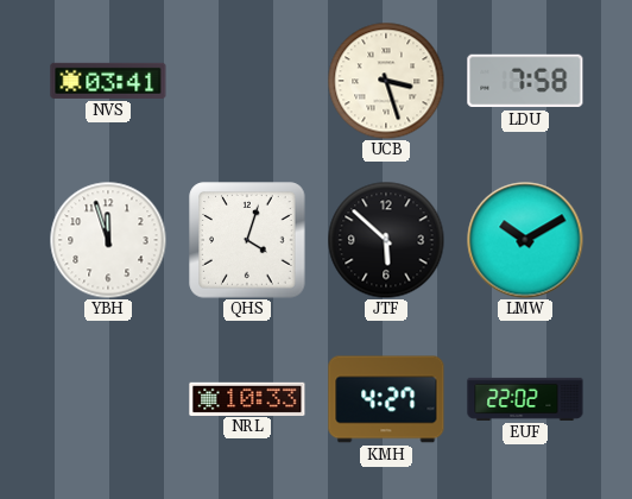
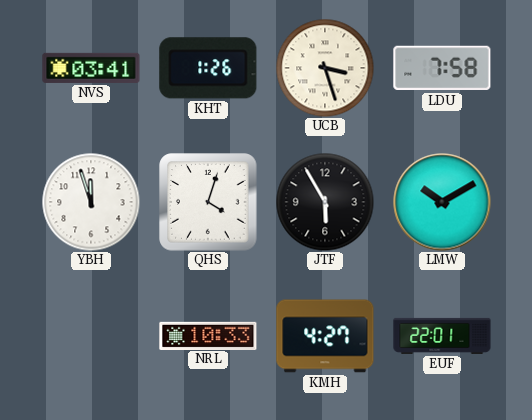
KHT: none -> 1:26
JTF: 5:52 -> 5:55
EUF: 22:02 -> 22:01
